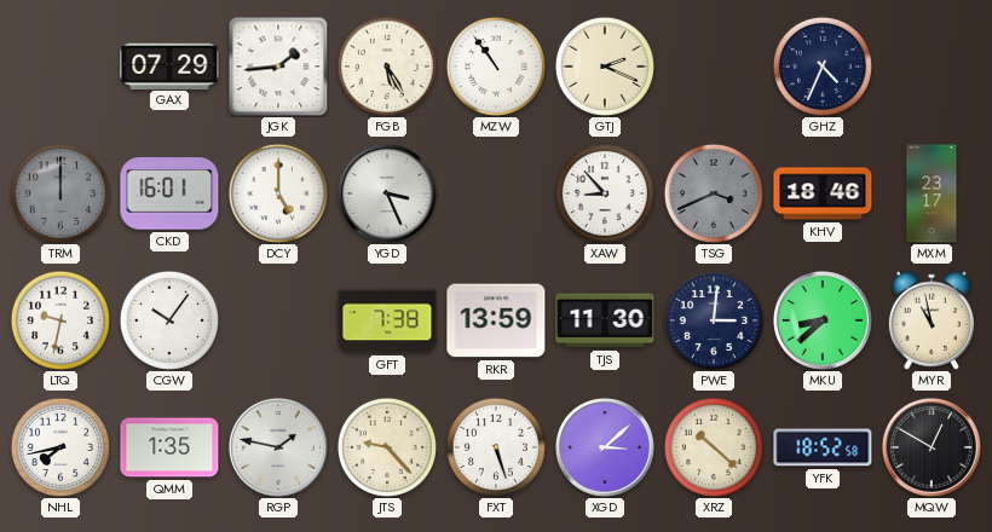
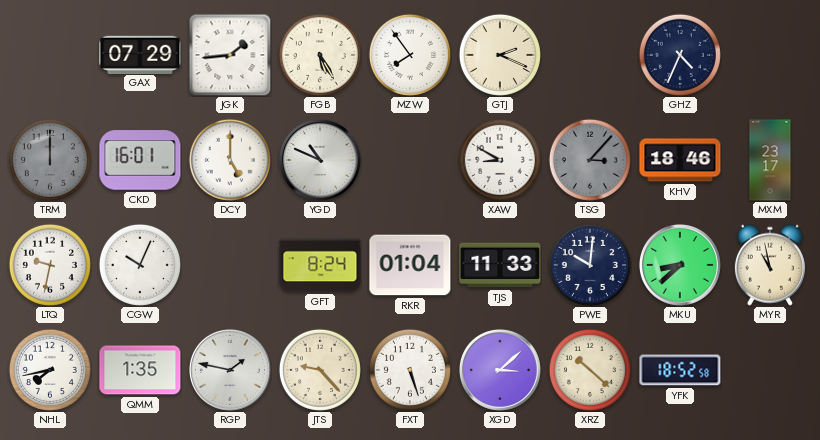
MZW: 10:54 -> 7:54
YGD: 3:26 -> 10:49
XAW: 8:53 -> 8:50
TSG: 3:41 -> 3:07
CGW: 10:06 -> 10:04
GFT: 7:38 -> 8:24
RKR: 13:59 -> 01:04
TJS: 11:30 -> 11:33
PWE: 3:01 -> 10:01
MQW: 12:50 -> none
